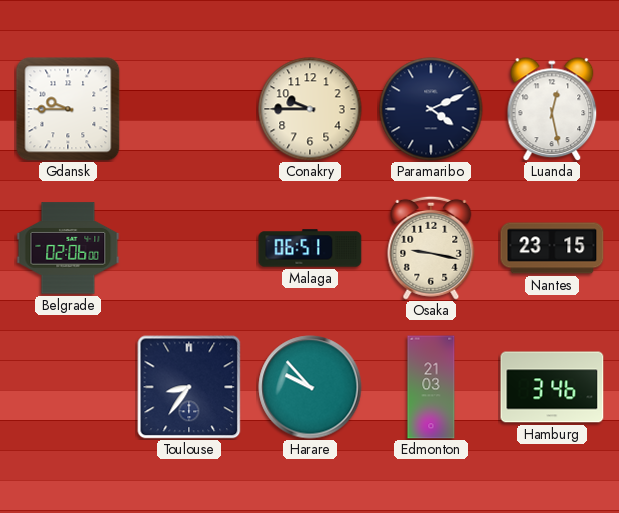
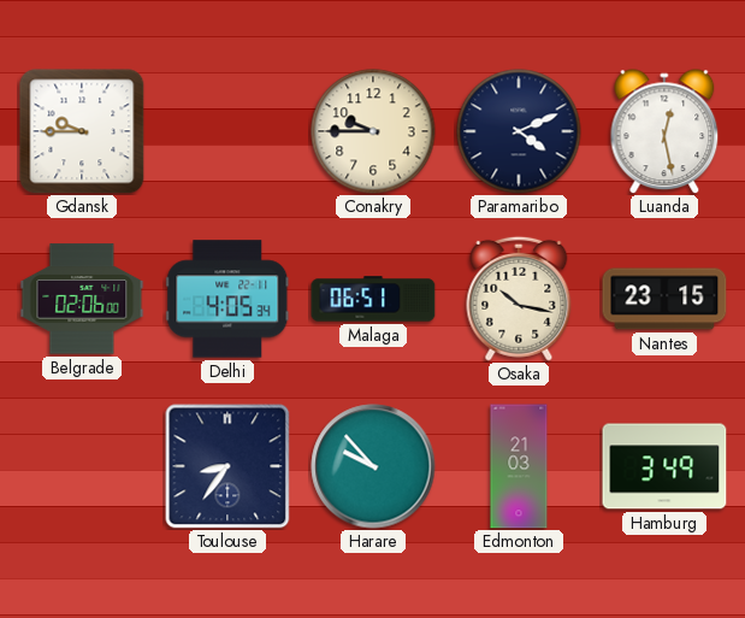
Delhi: none -> 4:05
Osaka: 9:17 -> 10:17
Hamburg: 3:46 -> 3:49
